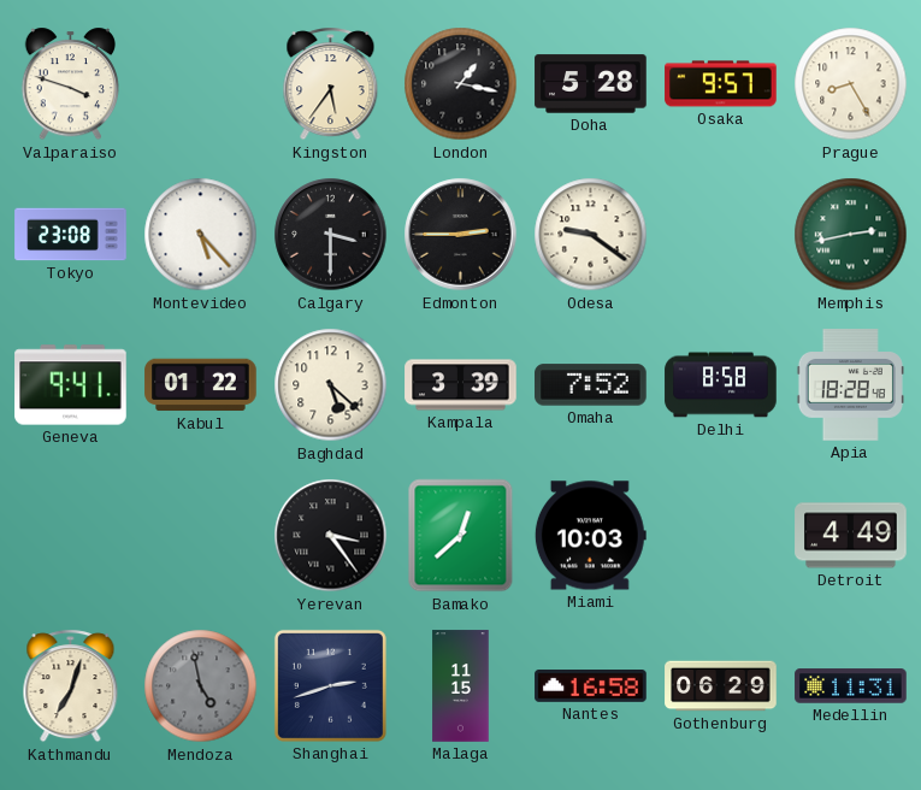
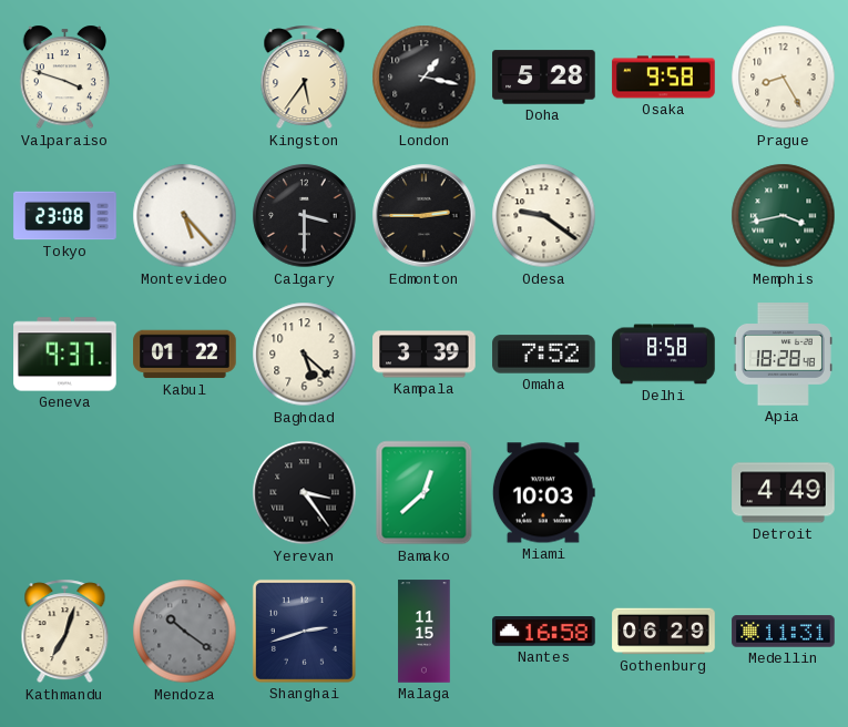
Osaka: 9:57 -> 9:58
Memphis: 2:43 -> 3:43
Geneva: 9:41 -> 9:37
Mendoza: 4:58 -> 10:21
